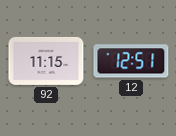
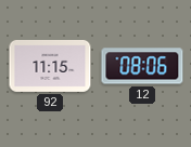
12: 12:51 -> 08:06
